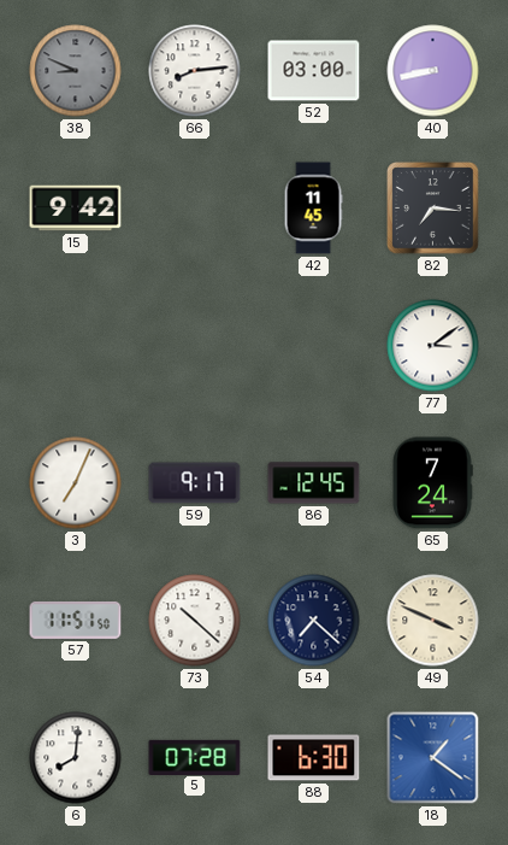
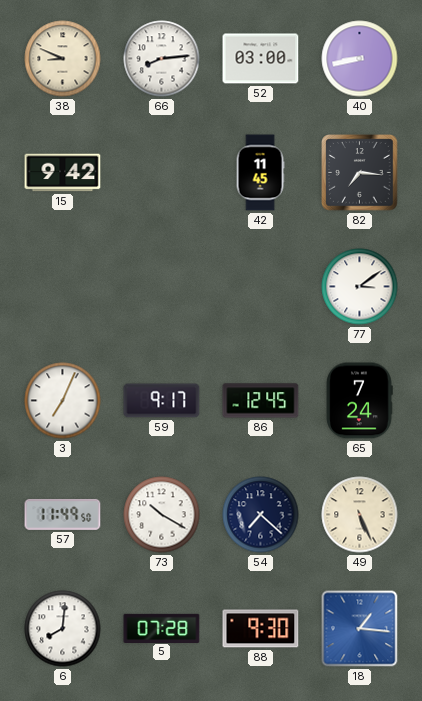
38 dial: grey -> cream
57: 11:51 -> 11:49
73: 10:22 -> 10:20
49: 3:49 -> 5:26
88: 6:30 -> 9:30
18: 1:21 -> 1:16
